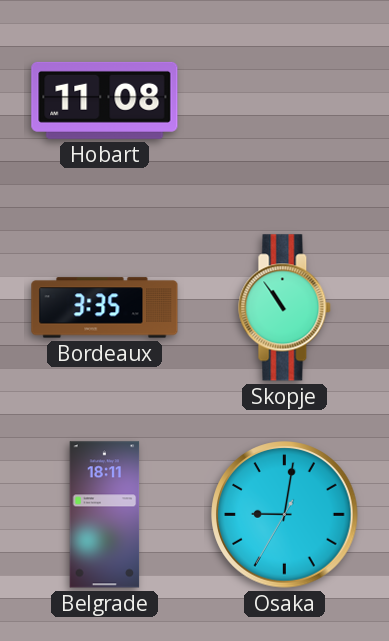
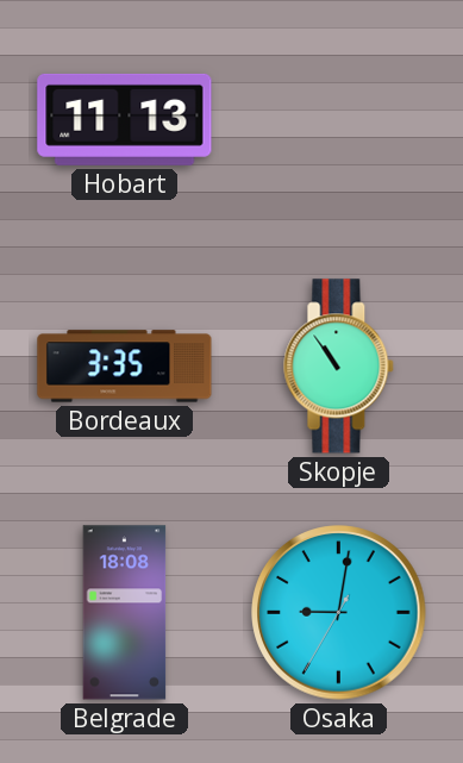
Hobart: 11:08 -> 11:13
Belgrade: 18:11 -> 18:08
